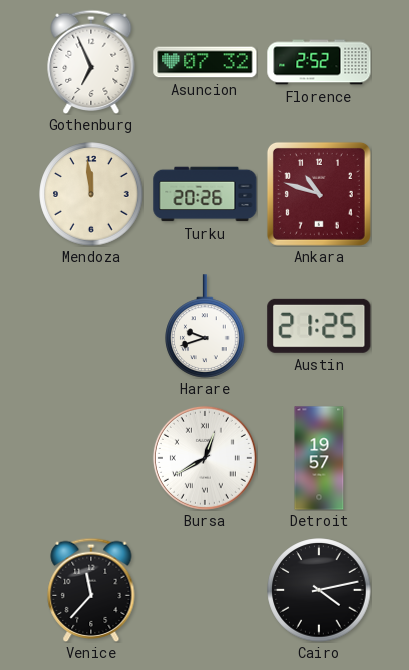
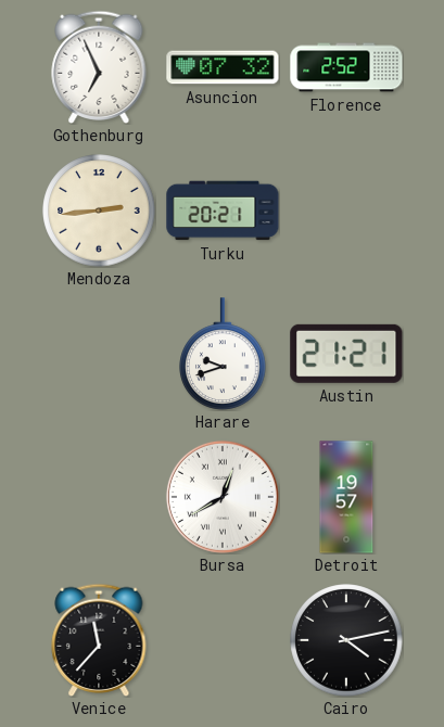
Mendoza: 11:59 -> 2:44
Turku: 20:26 -> 20:21
Ankara: 10:48 -> none
Austin: 21:25 -> 21:21
